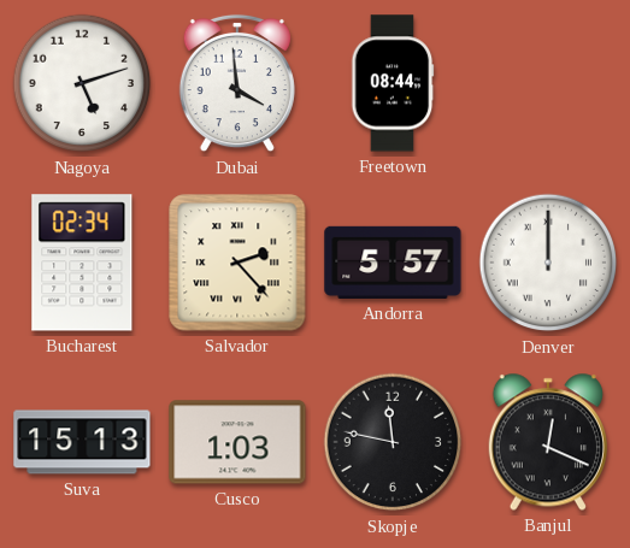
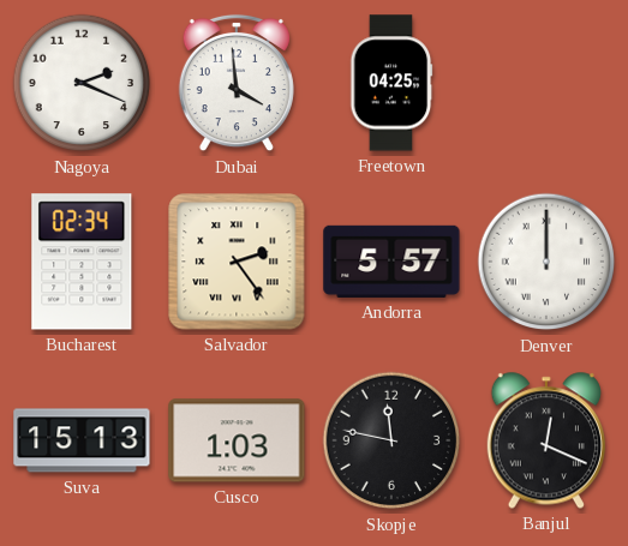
Nagoya: 5:12 -> 2:19
Freetown: 08:44 -> 04:25
Salvador: 2:23 -> 2:24
